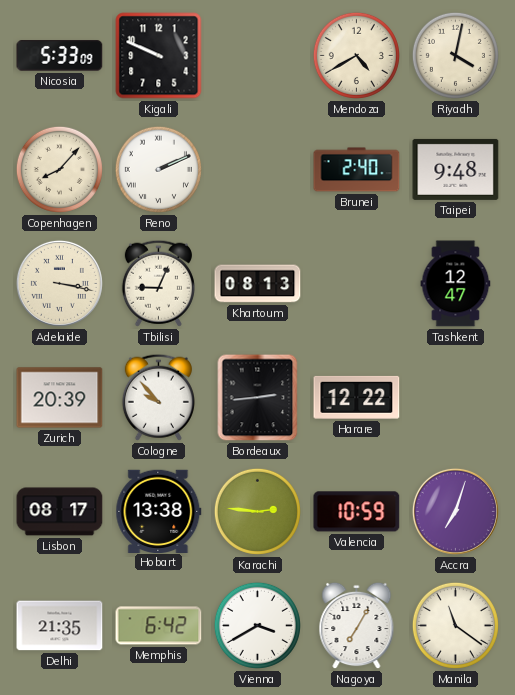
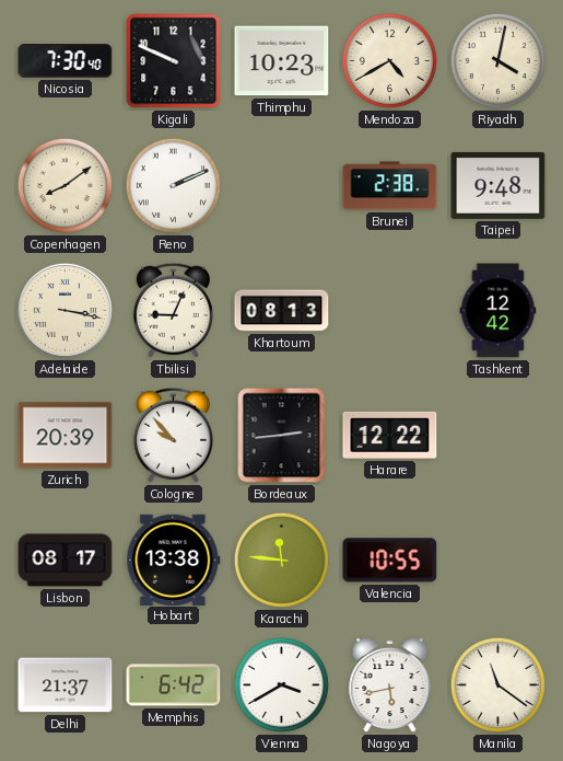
Nicosia: 5:33 -> 7:30
Thimphu: none -> 10:23
Copenhagen: 8:07 -> 8:09
Brunei: 2:40 -> 2:38
Tashkent: 12:47 -> 12:42
Karachi: 2:46 -> 11:46
Valencia: 10:59 -> 10:55
Accra: 7:03 -> none
Delhi: 21:35 -> 21:37
Nagoya: 7:05 -> 5:43
